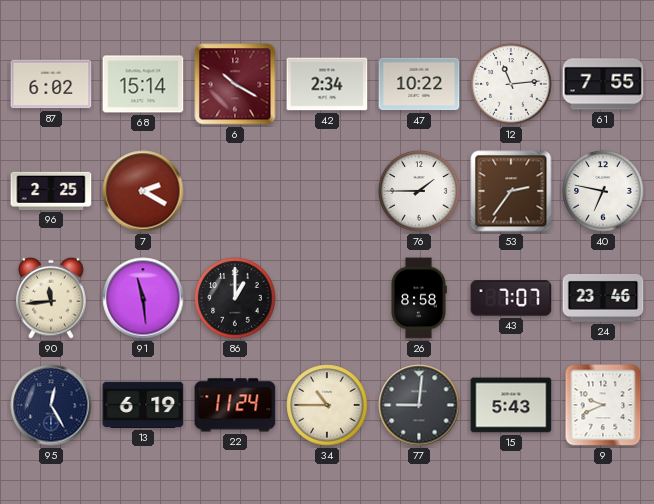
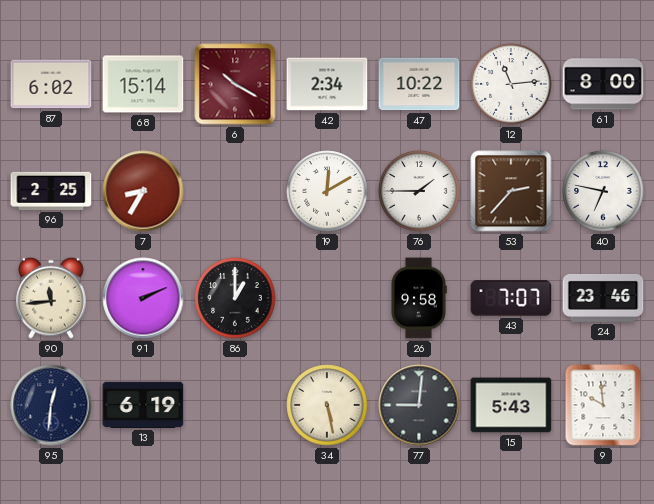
61: 7:55 -> 8:00
7: 2:20 -> 8:35
19: none -> 12:10
53: 2:36 -> 2:37
91: 11:29 -> 2:11
26: 8:58 -> 9:58
95: 12:25 -> 12:31
22: 11:24 -> none
34: 10:45 -> 5:28
9: 9:41 -> 9:59
